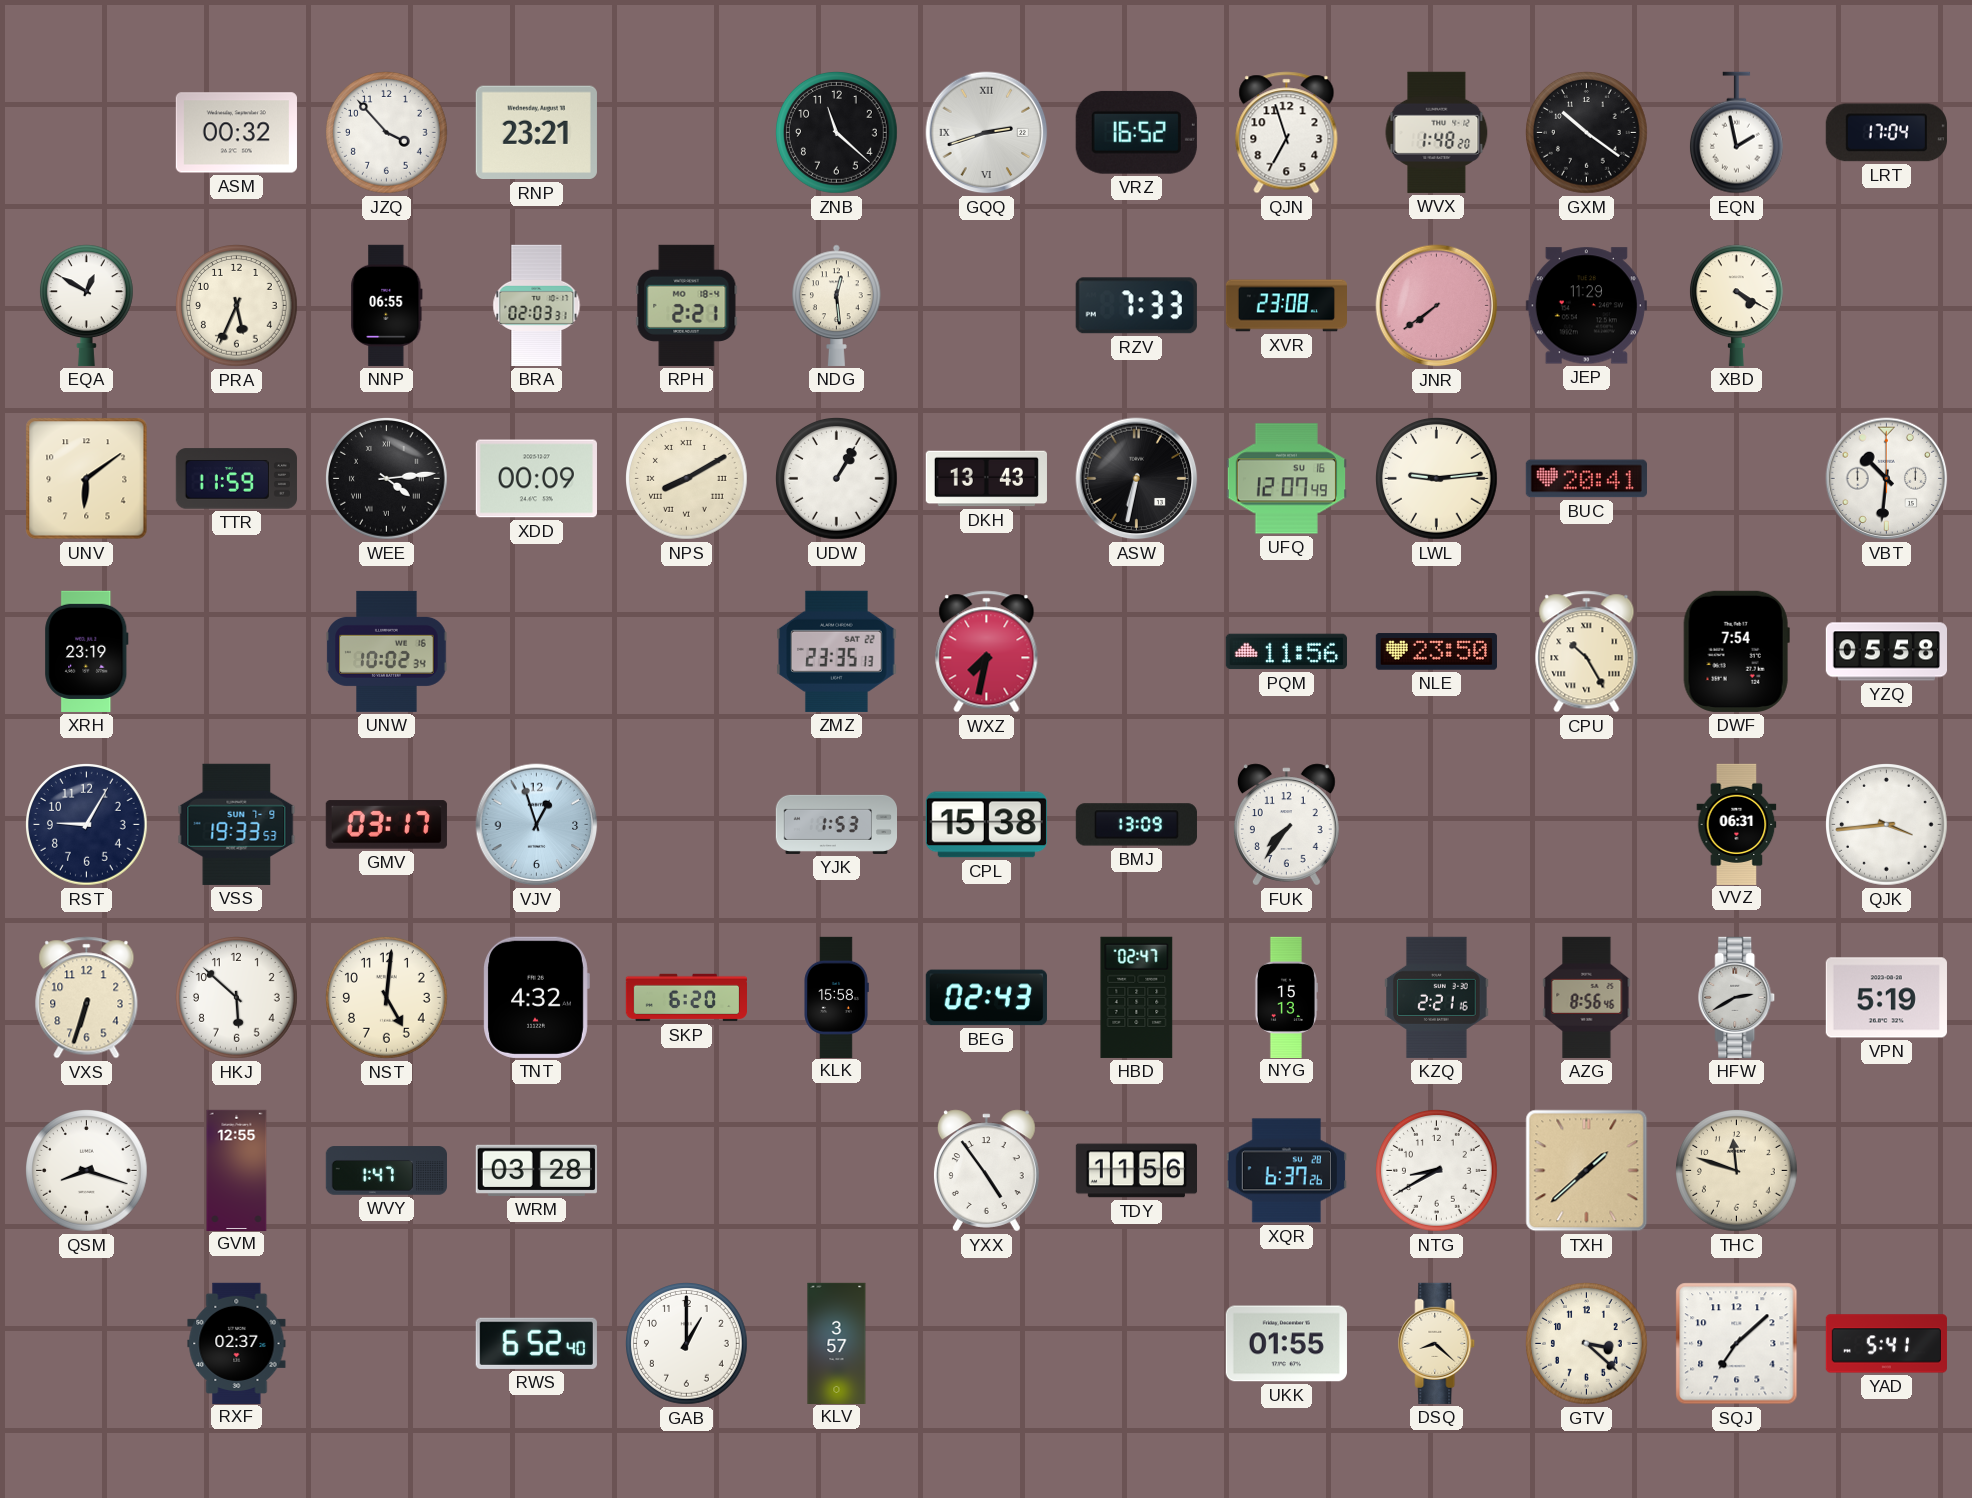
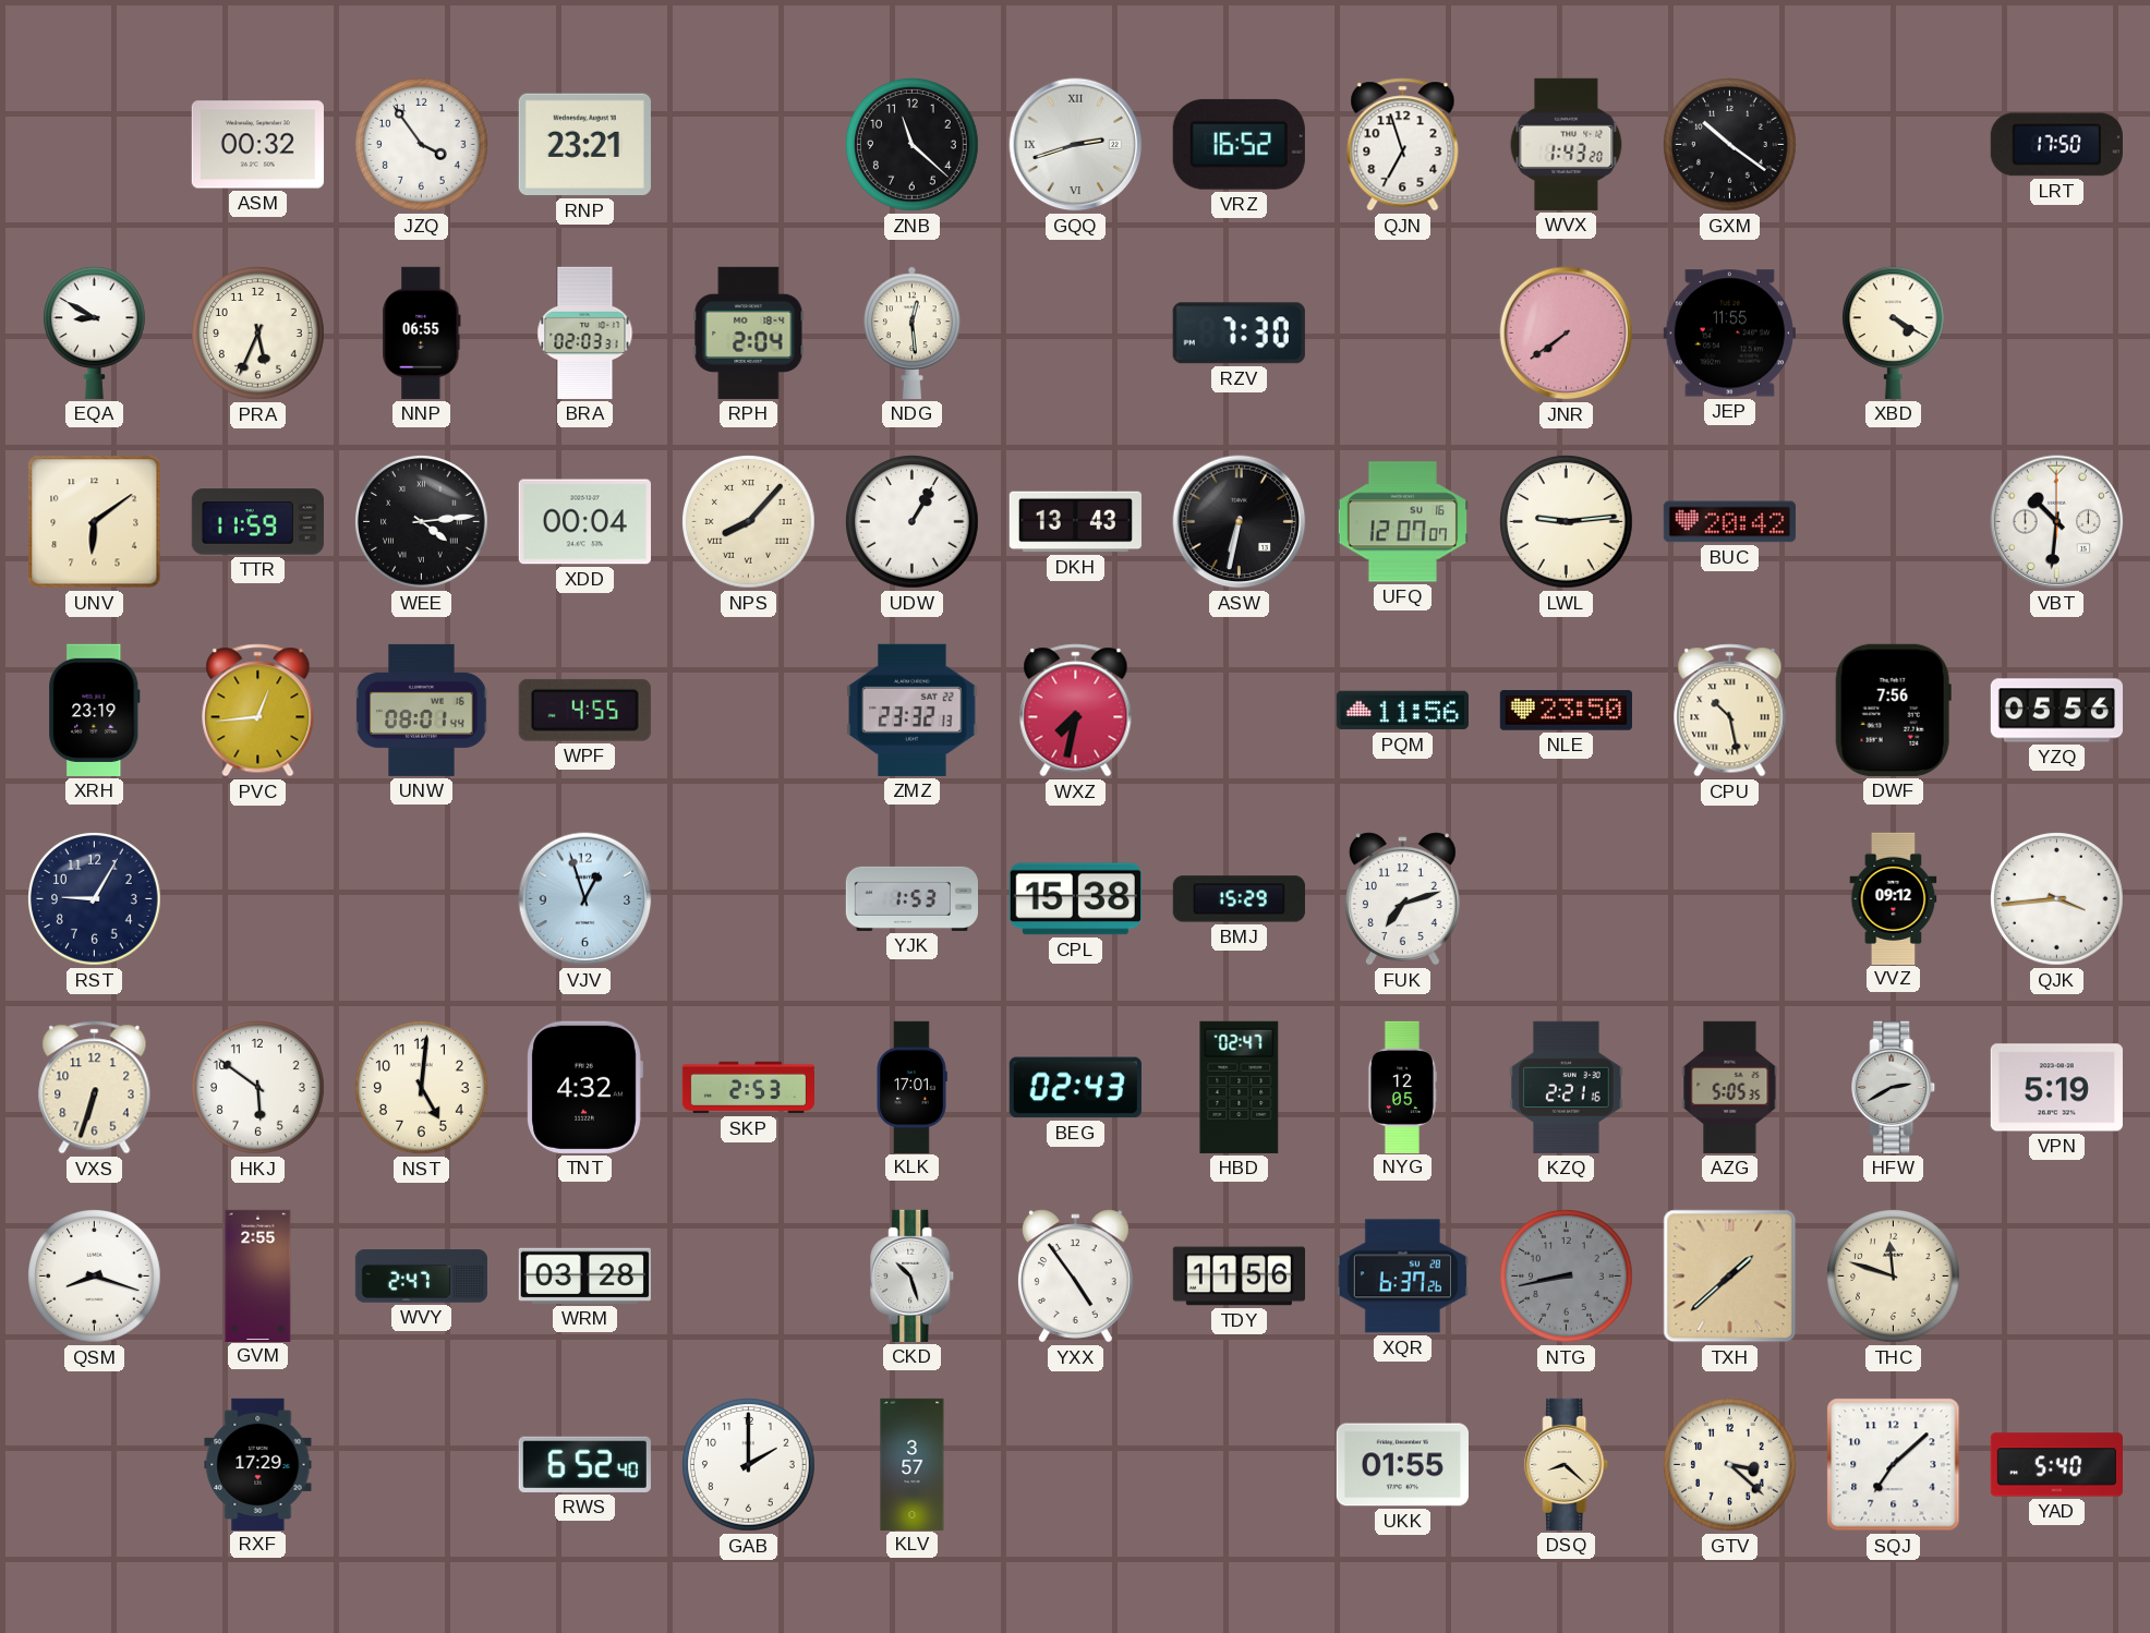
JZQ: 3:53 -> 3:54
WVX: 1:48 -> 1:43
EQN: 1:58 -> none
LRT: 17:04 -> 17:50
EQA: 12:50 -> 8:50
RPH: 2:21 -> 2:04
RZV: 7:33 -> 7:30
XVR: 23:08 -> none
JEP: 11:29 -> 11:55
XDD: 00:09 -> 00:04
NPS: 8:10 -> 8:07
UFQ: 12:07:49 -> 12:07:07
BUC: 20:41 -> 20:42
PVC: none -> 12:44
UNW: 10:02 -> 08:01
WPF: none -> 4:55
ZMZ: 23:35 -> 23:32
CPU: 10:25 -> 10:28
DWF: 7:54 -> 7:56
YZQ: 05:58 -> 05:56
VSS: 19:33 -> none
GMV: 03:17 -> none
BMJ: 13:09 -> 15:29
FUK: 7:36 -> 7:12
VVZ: 06:31 -> 09:12
HKJ: 5:52 -> 5:51
SKP: 6:20 -> 2:53
KLK: 15:58 -> 17:01
NYG: 15:13 -> 12:05
AZG: 8:56 -> 5:05
GVM: 12:55 -> 2:55
WVY: 1:47 -> 2:47
CKD: none -> 10:27
NTG: 8:40 -> 8:43
NTG dial: white -> grey
RXF: 02:37 -> 17:29
GAB: 1:00 -> 2:00
YAD: 5:41 -> 5:40
